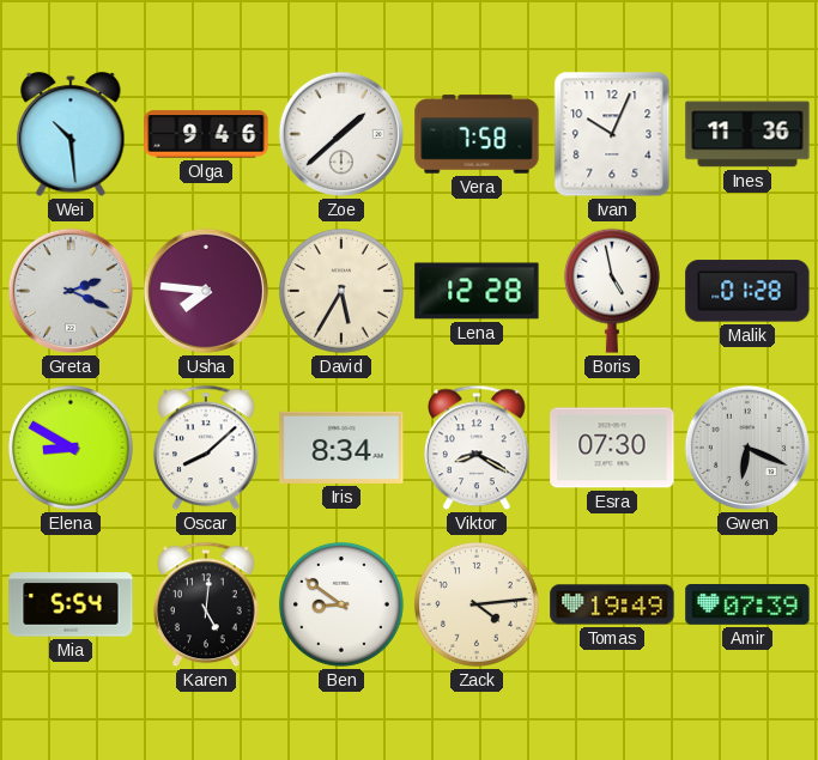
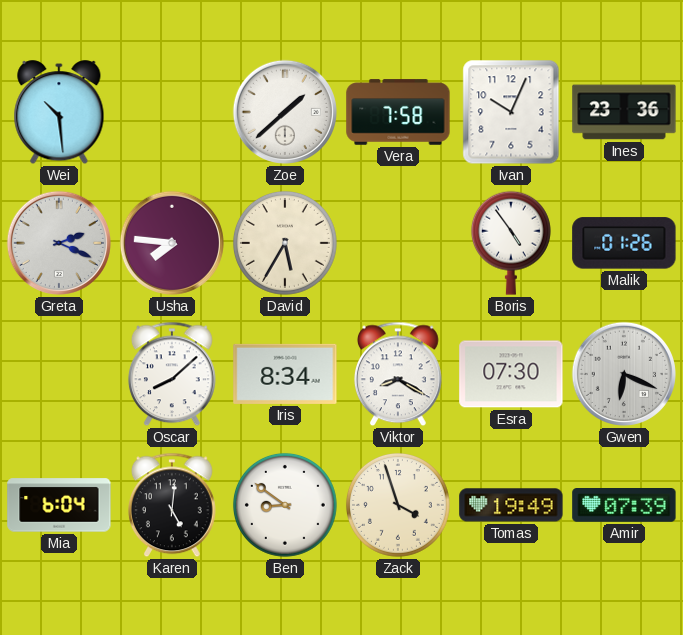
Olga: 9:46 -> none
Ines: 11:36 -> 23:36
Lena: 12:28 -> none
Boris: 4:58 -> 4:54
Malik: 01:28 -> 01:26
Elena: 8:50 -> none
Mia: 5:54 -> 6:04
Zack: 4:14 -> 3:57
